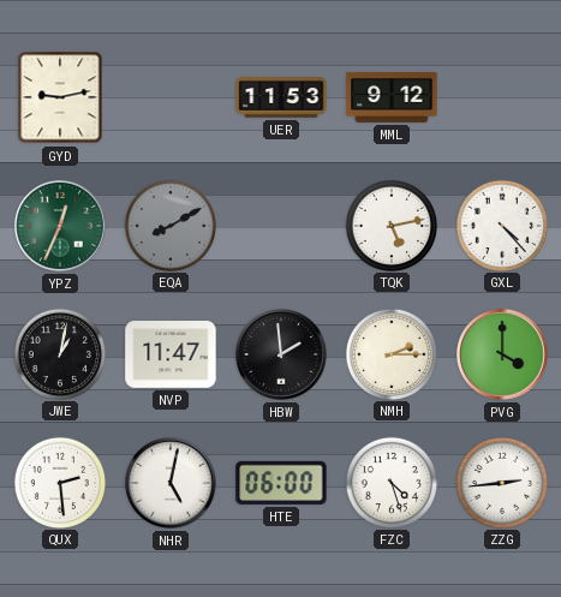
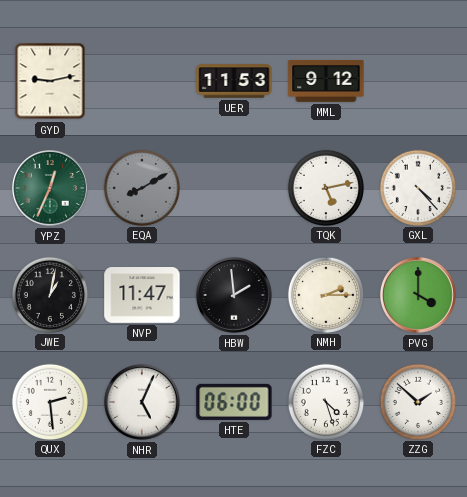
NHR: 5:02 -> 5:04
ZZG: 2:44 -> 1:52
